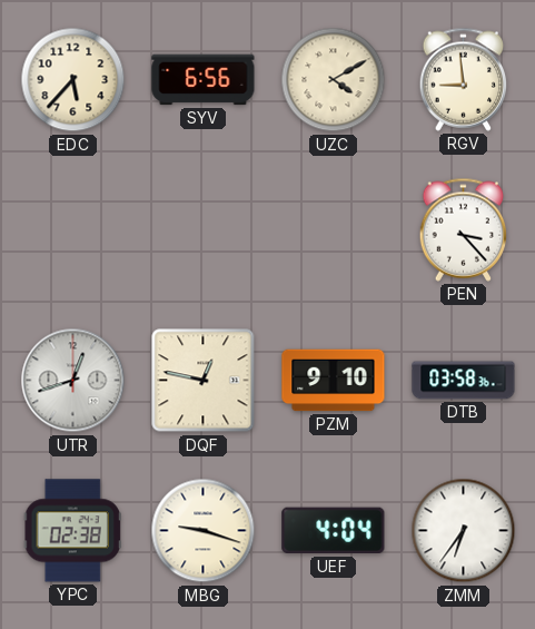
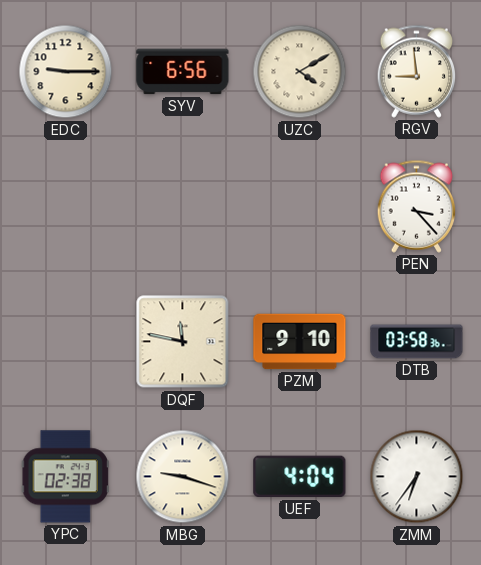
EDC: 5:37 -> 9:15
UTR: 12:42 -> none
DQF: 12:47 -> 11:47
